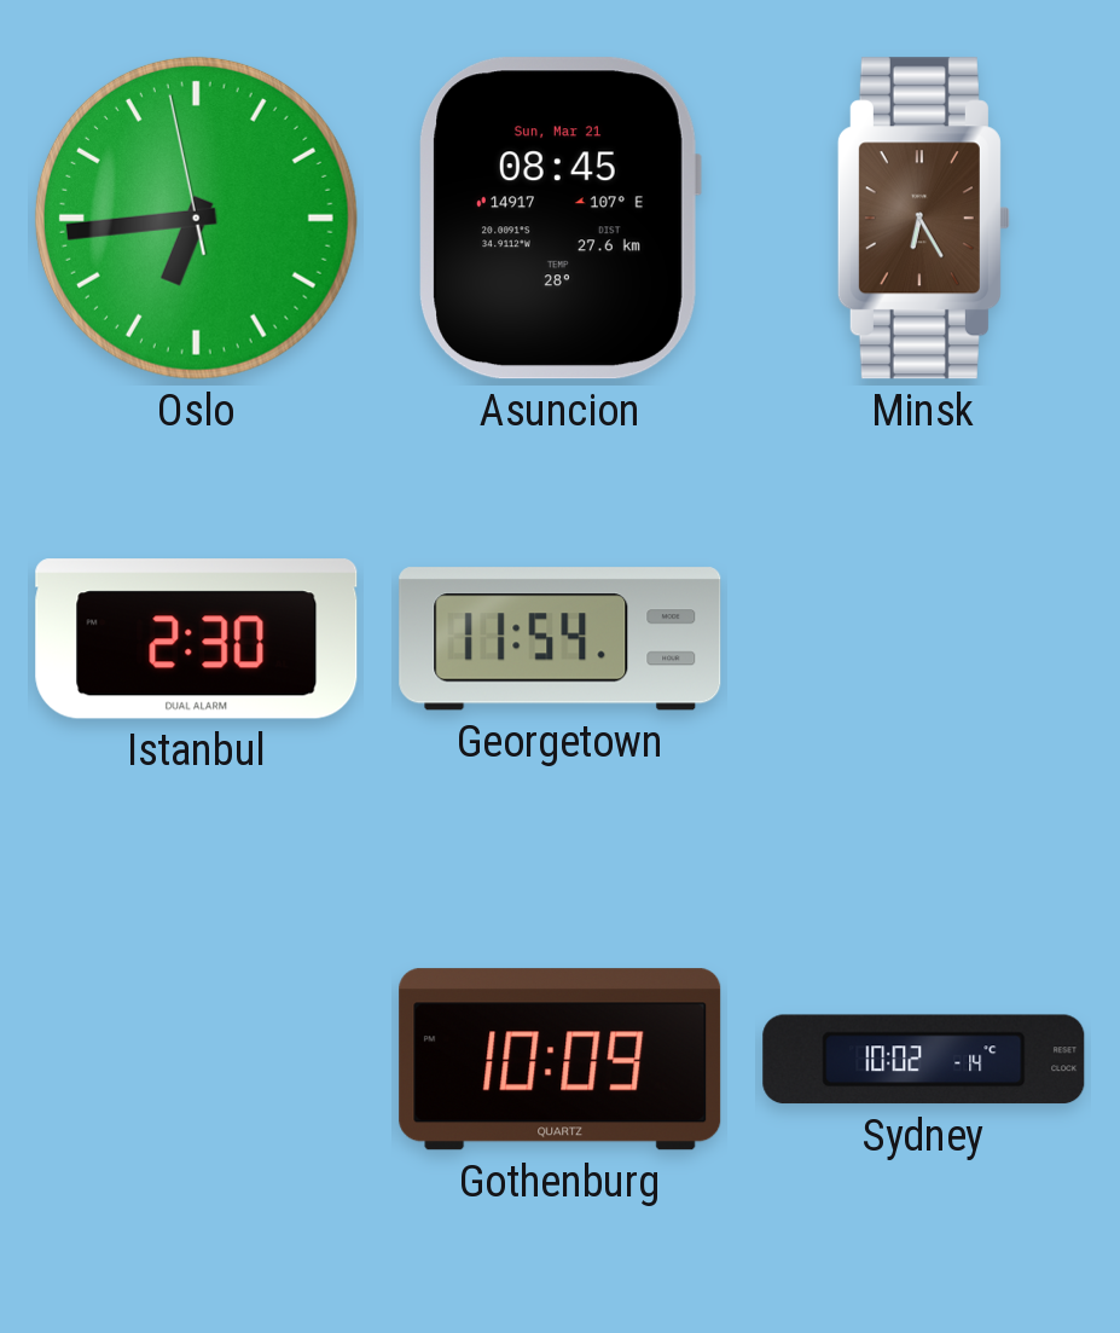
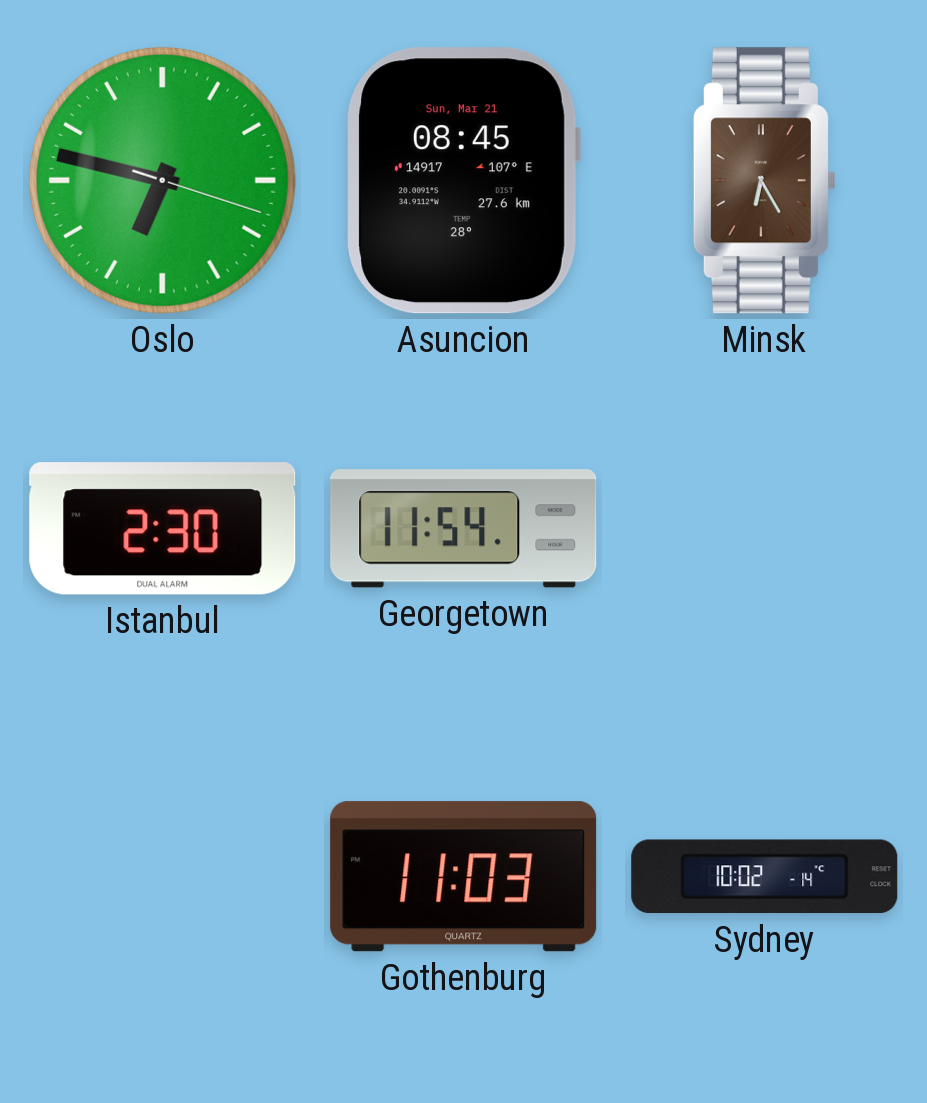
Oslo: 6:43 -> 6:47
Gothenburg: 10:09 -> 11:03
